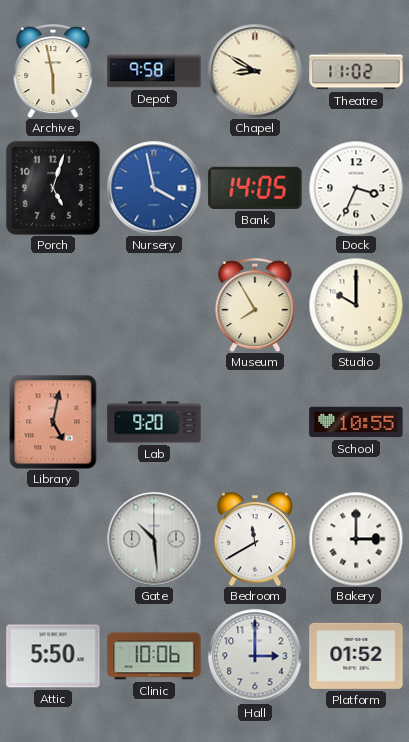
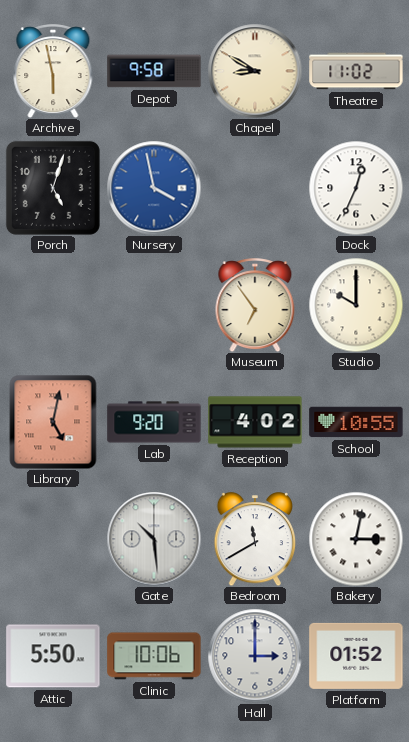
Bank: 14:05 -> none
Dock: 3:34 -> 12:34
Museum: 7:55 -> 6:54
Reception: none -> 4:02
Bakery: 3:00 -> 3:02
